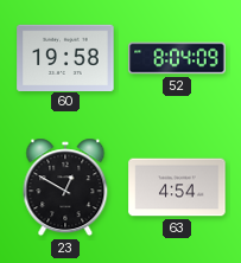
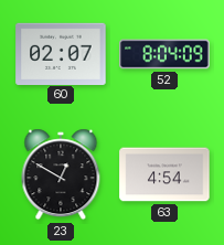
60: 19:58 -> 02:07
